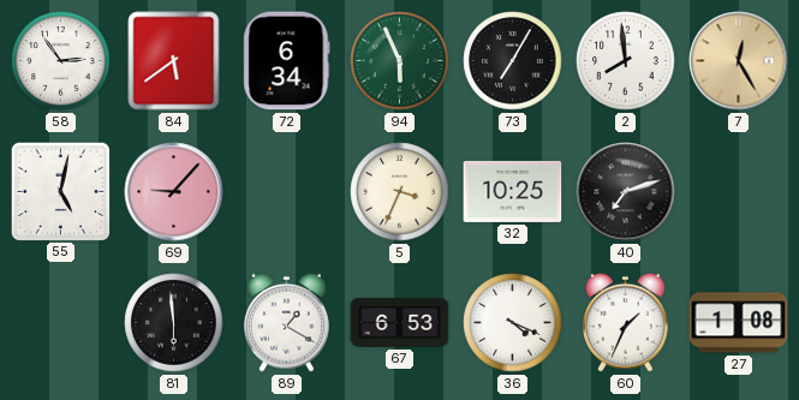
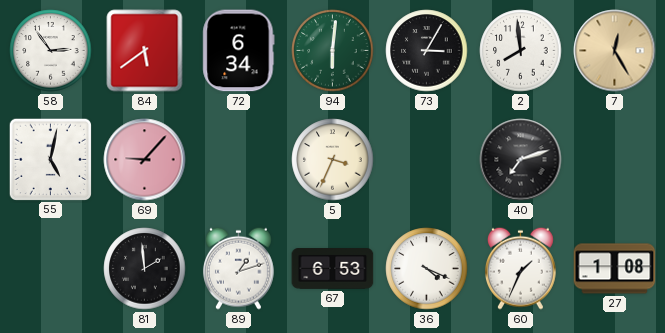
94: 5:56 -> 6:01
73: 7:05 -> 3:05
32: 10:25 -> none
81: 5:59 -> 1:59
89: 1:20 -> 1:12
